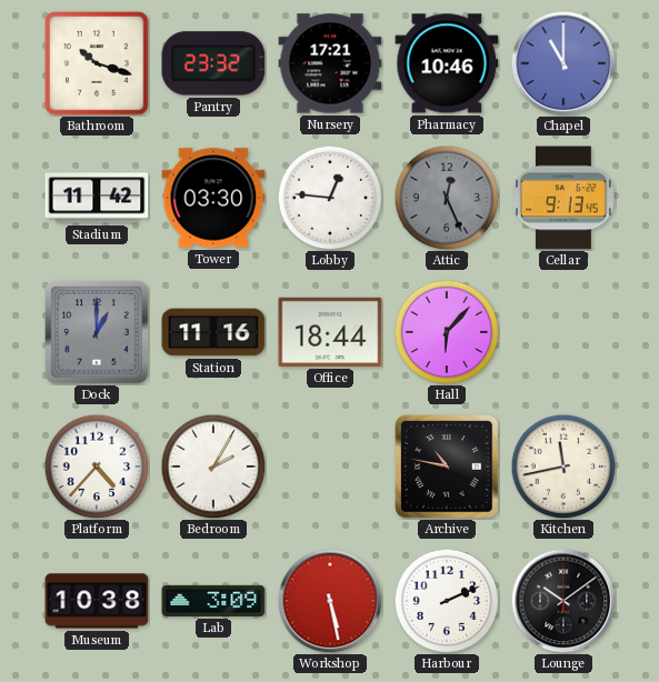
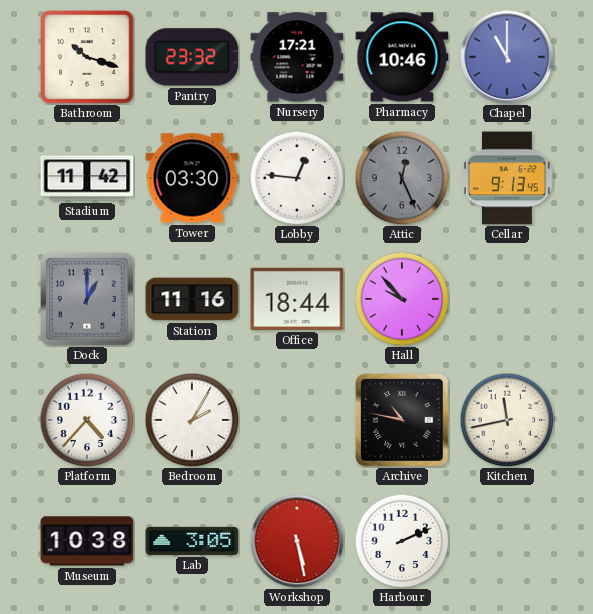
Hall: 6:07 -> 9:53
Lab: 3:09 -> 3:05
Lounge: 10:09 -> none
